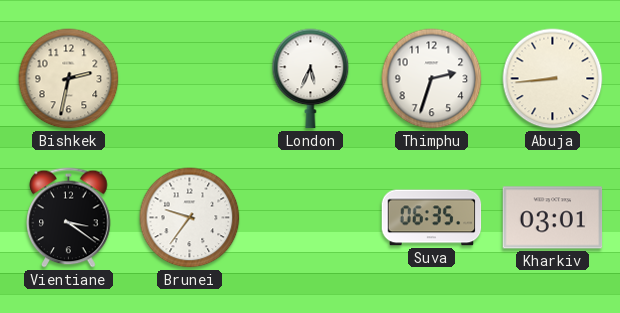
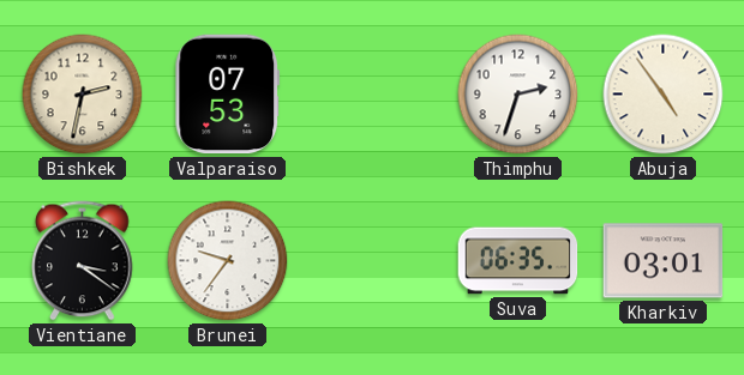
Valparaiso: none -> 07:53
London: 5:34 -> none
Abuja: 8:44 -> 4:54
